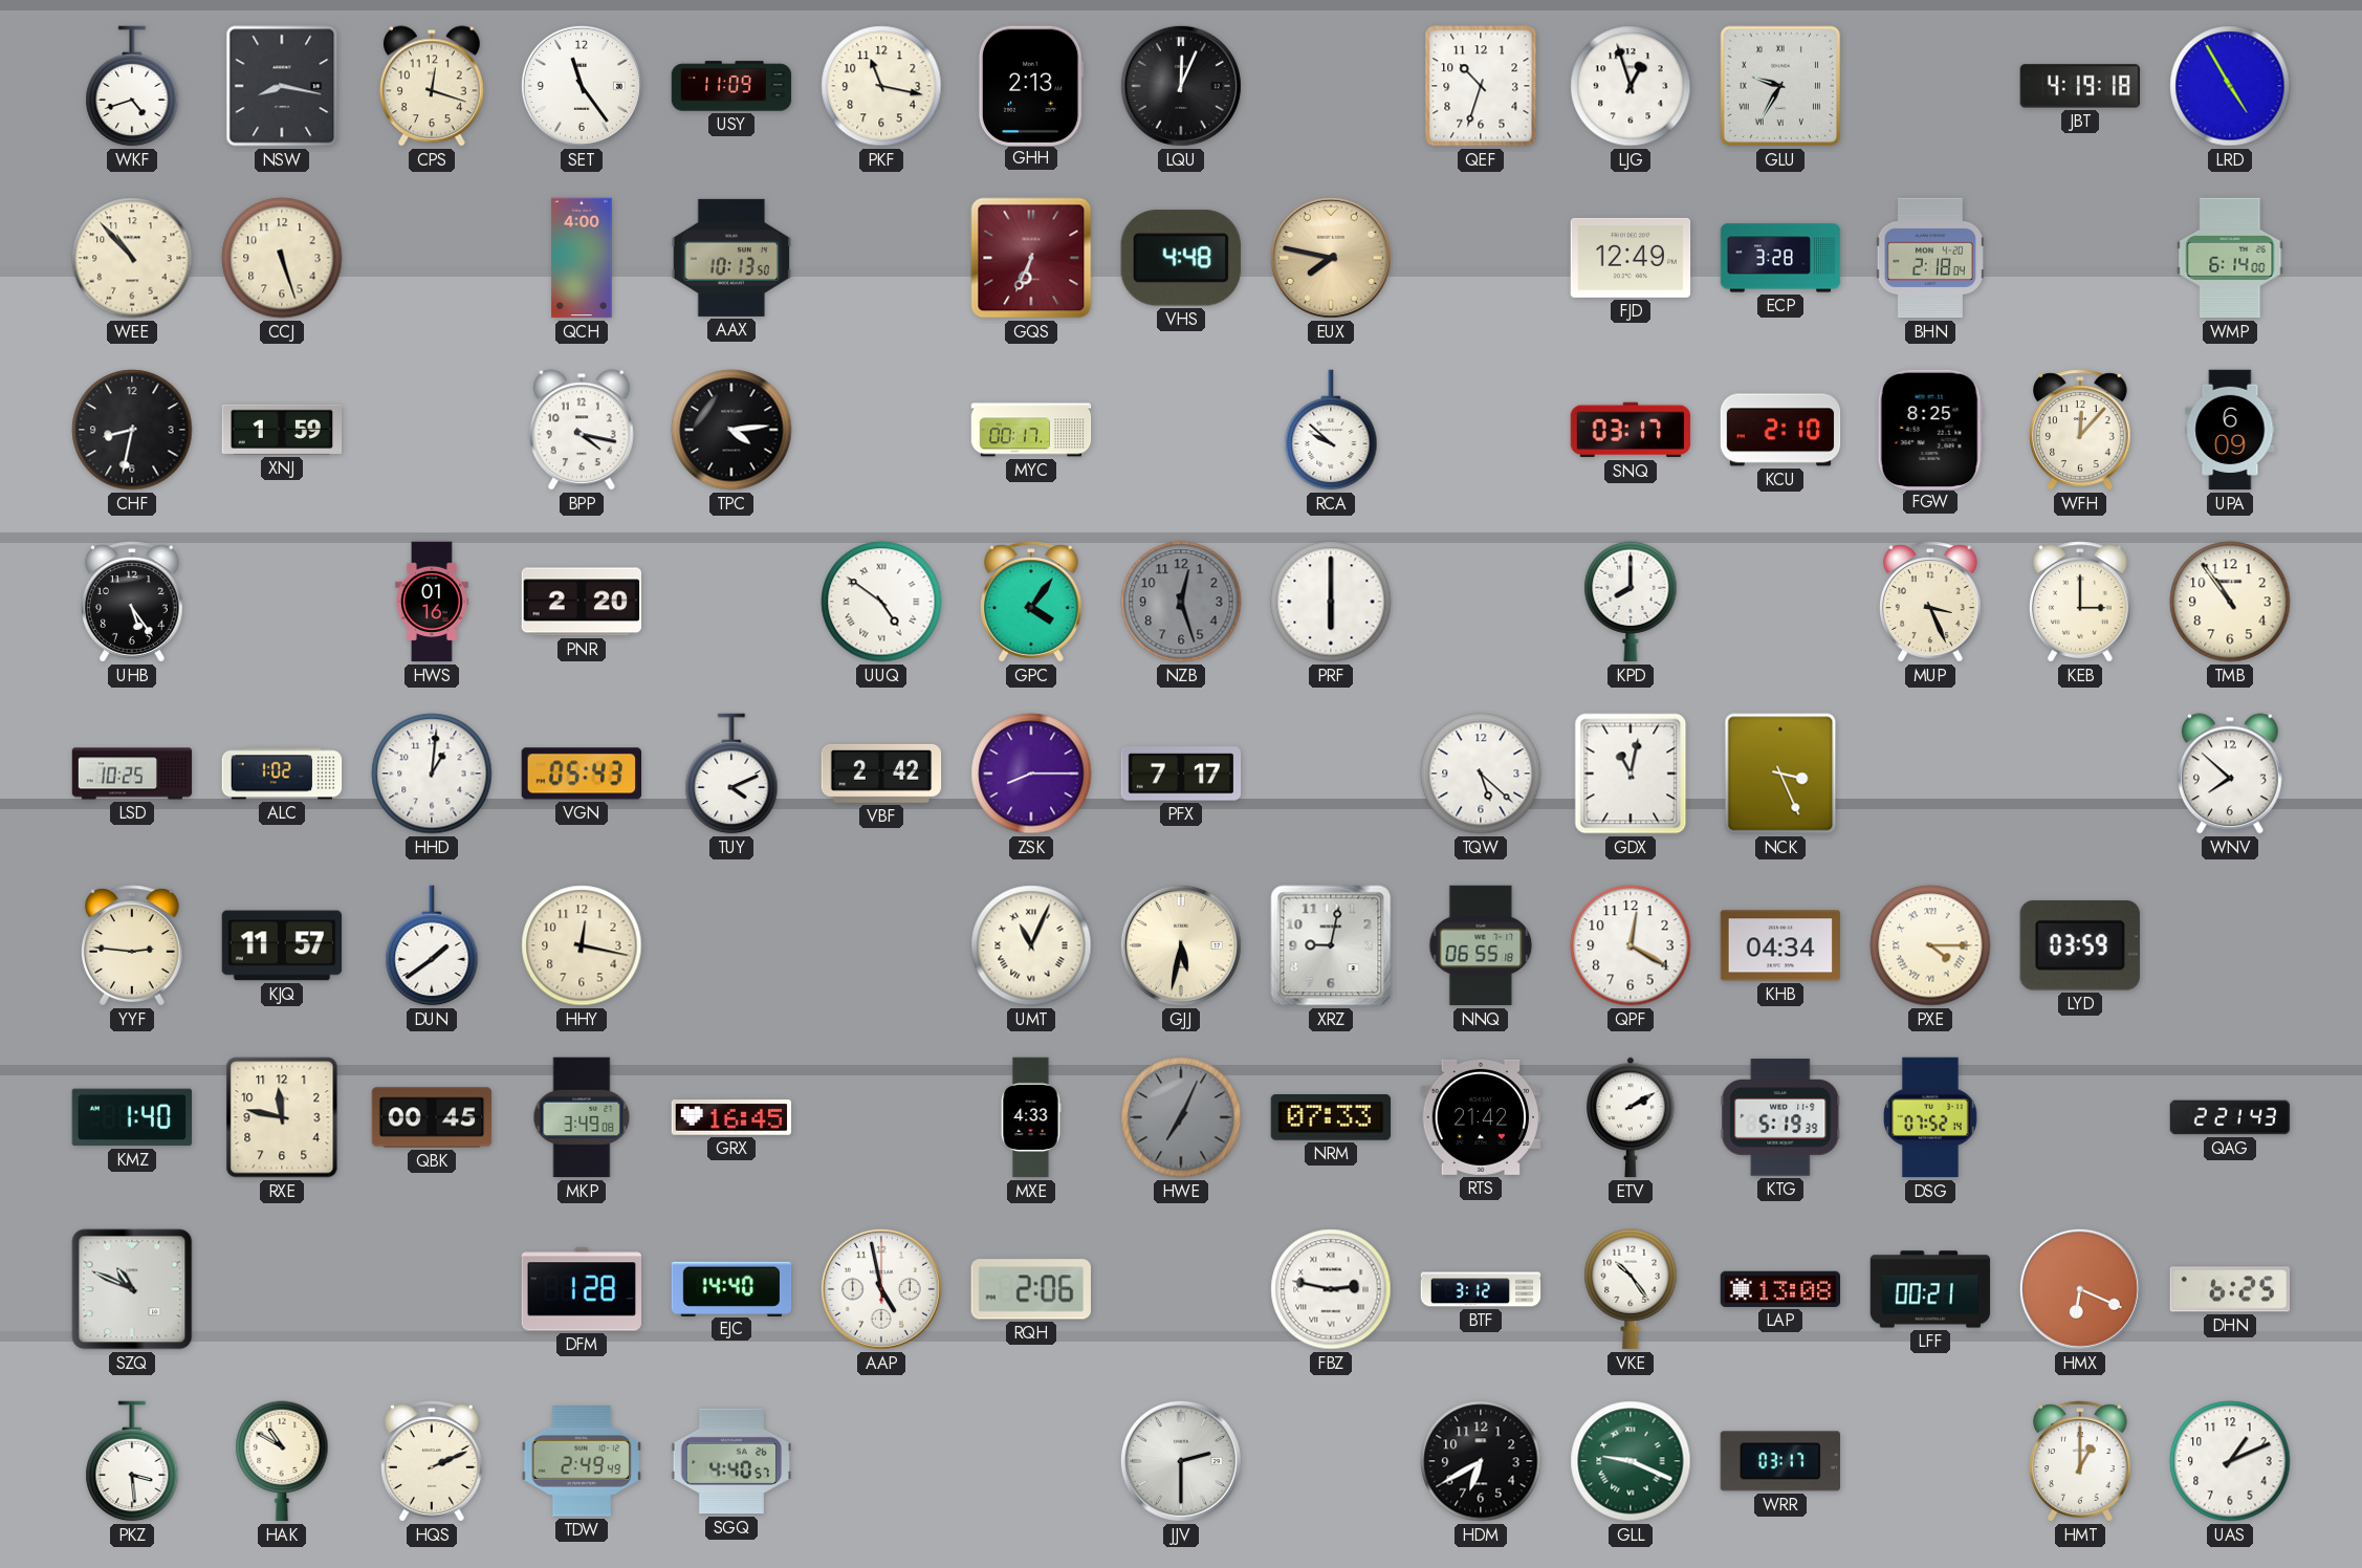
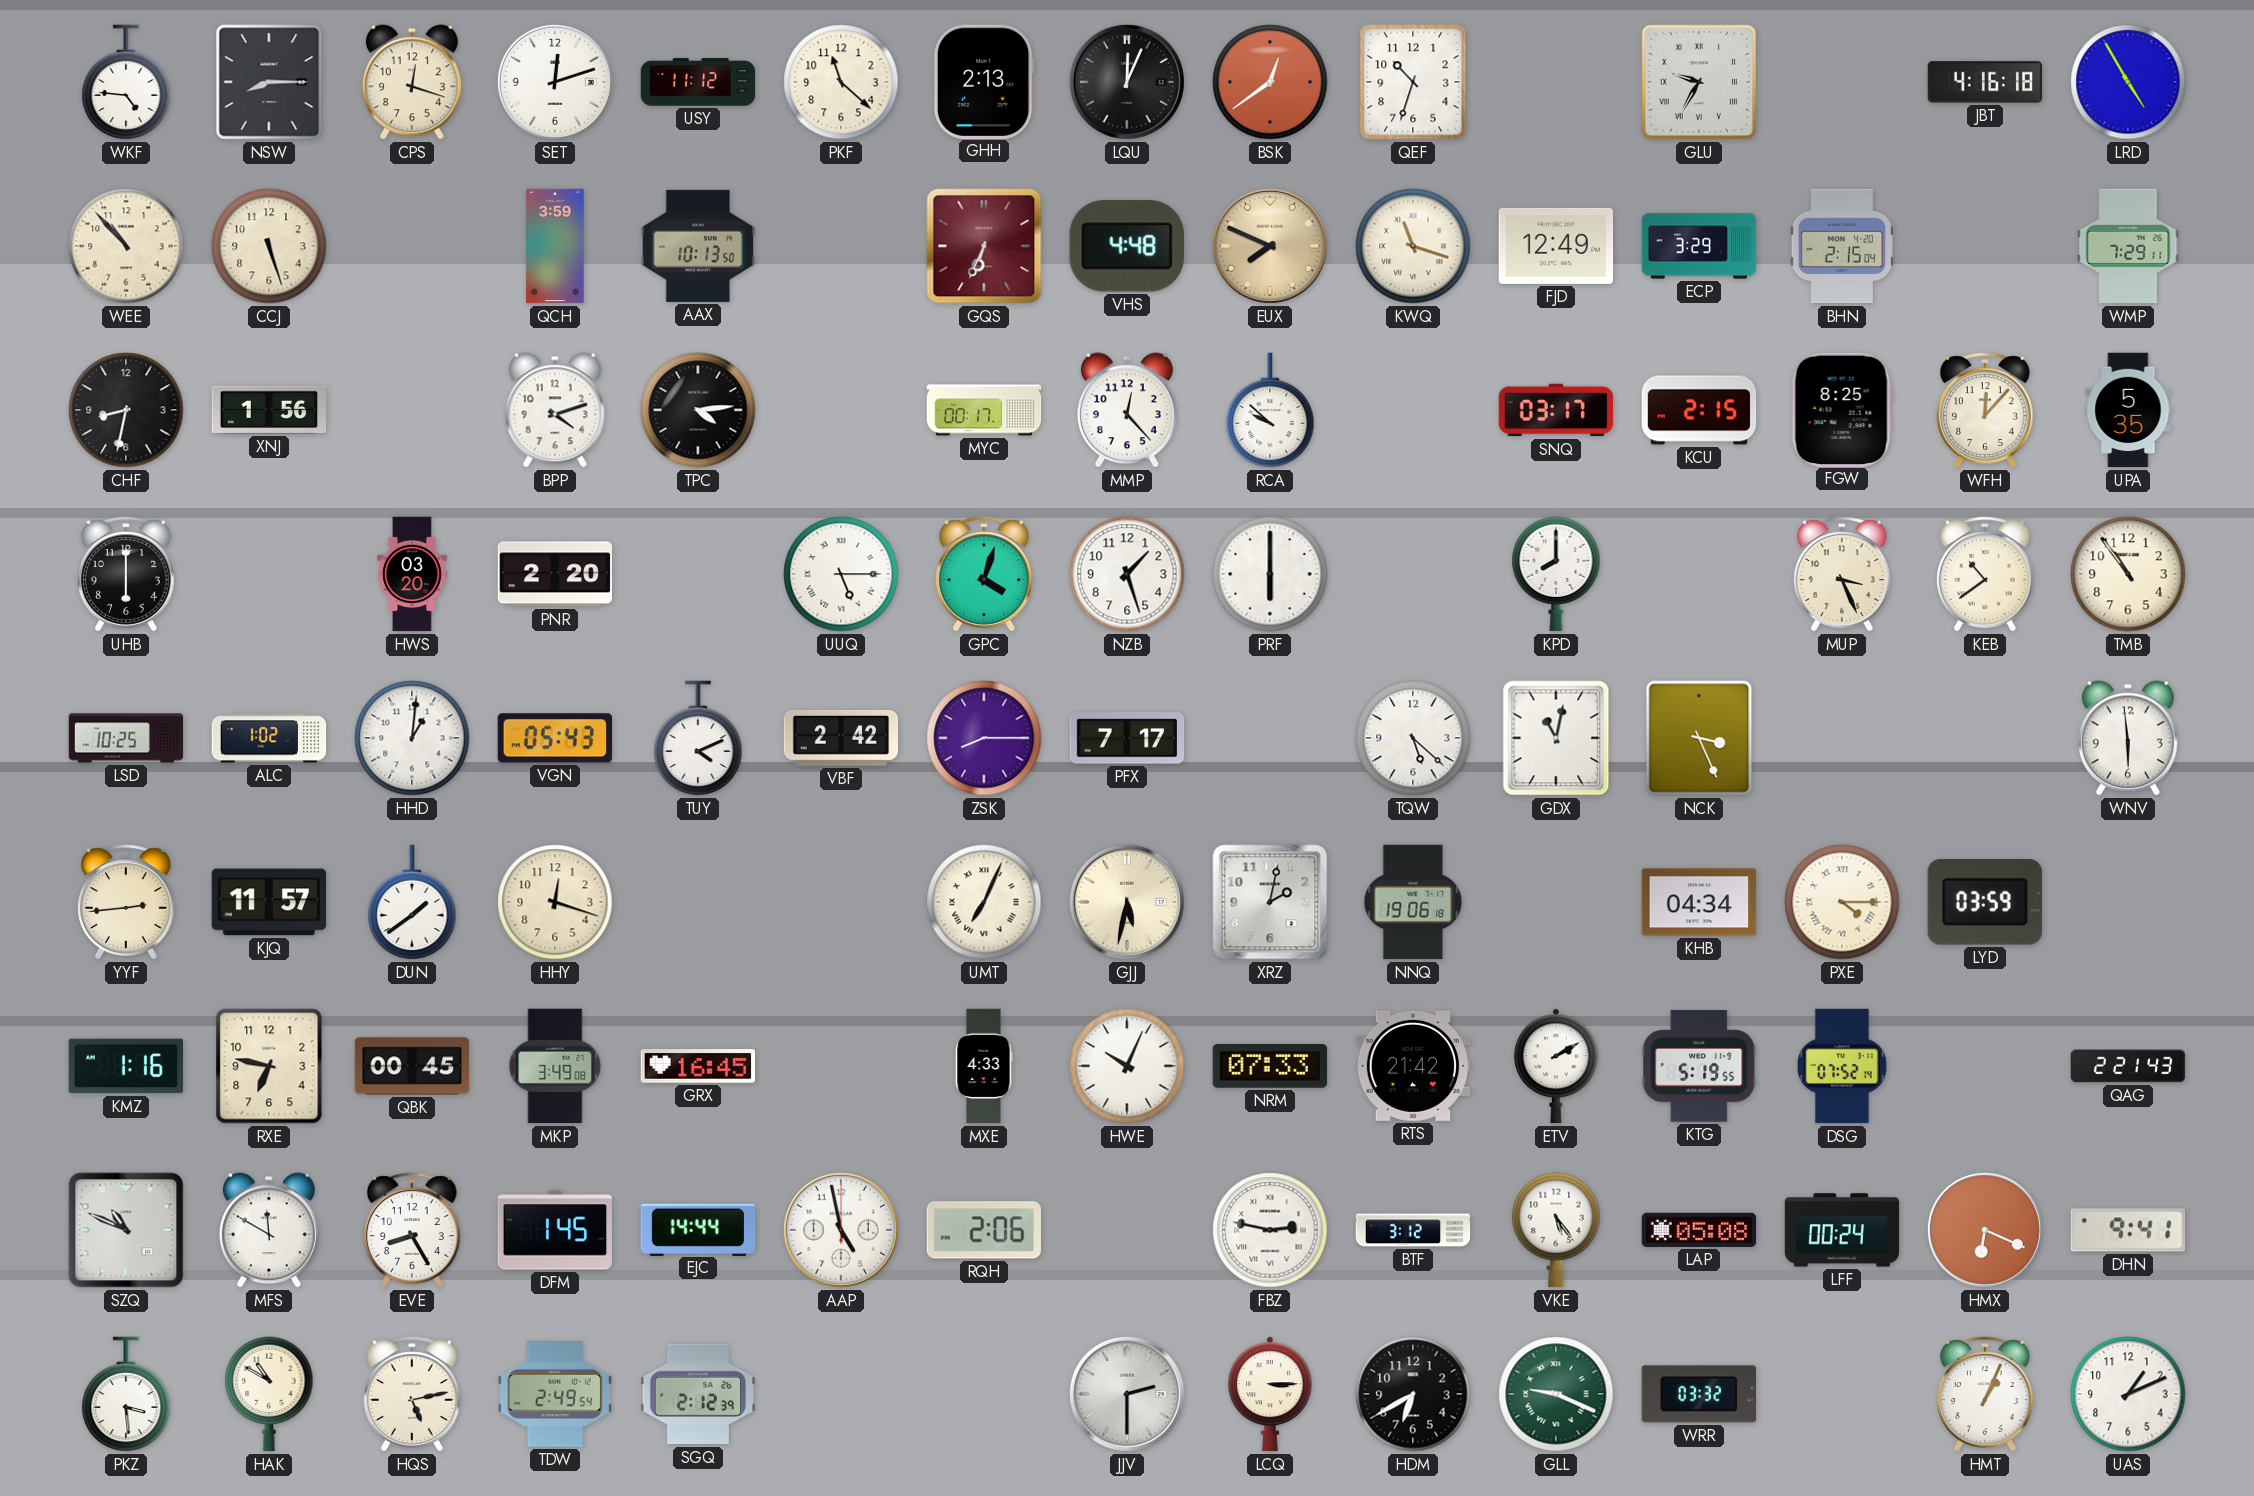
WKF: 4:42 -> 4:46
NSW: 8:17 -> 8:15
SET: 11:24 -> 12:12
USY: 11:09 -> 11:12
PKF: 11:17 -> 11:22
BSK: none -> 12:39
LJG: 12:57 -> none
JBT: 4:19 -> 4:16
QCH: 4:00 -> 3:59
EUX: 7:47 -> 7:49
KWQ: none -> 11:18
ECP: 3:28 -> 3:29
BHN: 2:18 -> 2:15
WMP: 6:14 -> 7:29
XNJ: 1:59 -> 1:56
BPP: 4:17 -> 4:12
MMP: none -> 12:23
KCU: 2:10 -> 2:15
UPA: 6:09 -> 5:35
UHB: 5:24 -> 6:00
HWS: 01:16 -> 03:20
UUQ: 4:51 -> 5:15
GPC: 4:06 -> 4:03
NZB: 12:27 -> 1:27
NZB dial: grey -> white
KEB: 3:00 -> 10:39
WNV: 7:52 -> 5:59
YYF: 2:46 -> 2:44
HHY: 12:17 -> 12:18
UMT: 11:04 -> 7:04
XRZ: 9:02 -> 2:02
NNQ: 06:55 -> 19:06
QPF: 12:20 -> none
KMZ: 1:40 -> 1:16
RXE: 11:47 -> 6:47
HWE: 7:04 -> 10:04
HWE dial: grey -> white
KTG: 5:19:39 -> 5:19:55
MFS: none -> 11:50
EVE: none -> 8:25
DFM: 1:28 -> 1:45
EJC: 14:40 -> 14:44
VKE: 10:24 -> 5:24
LAP: 13:08 -> 05:08
LFF: 00:21 -> 00:24
DHN: 6:25 -> 9:41
HQS: 2:11 -> 5:13
TDW: 2:49:49 -> 2:49:54
SGQ: 4:40 -> 2:12
LCQ: none -> 3:15
WRR: 03:17 -> 03:32
HMT: 1:00 -> 1:04
